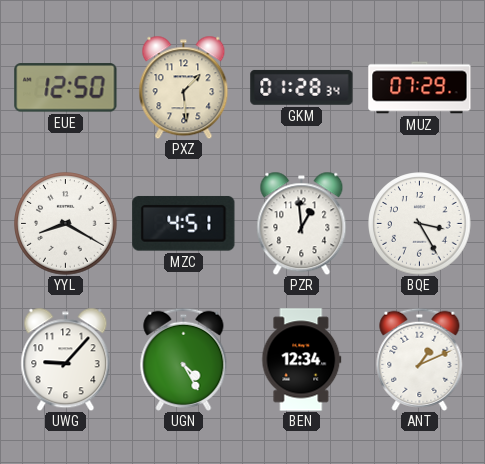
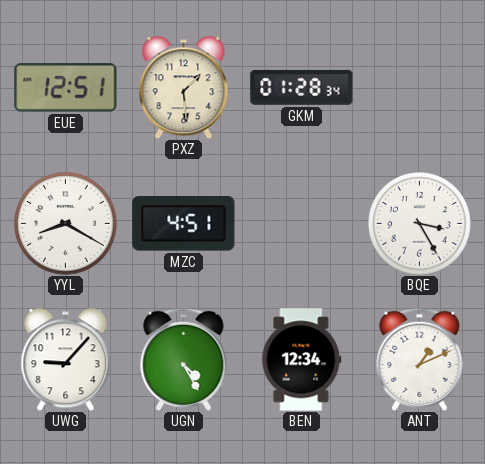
EUE: 12:50 -> 12:51
MUZ: 07:29 -> none
PZR: 12:59 -> none
